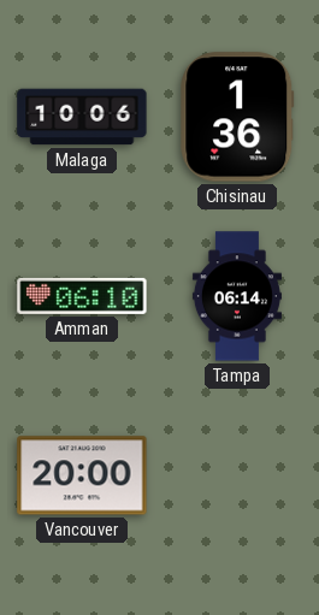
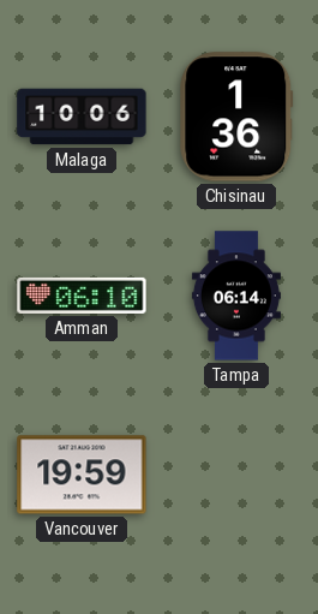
Vancouver: 20:00 -> 19:59
